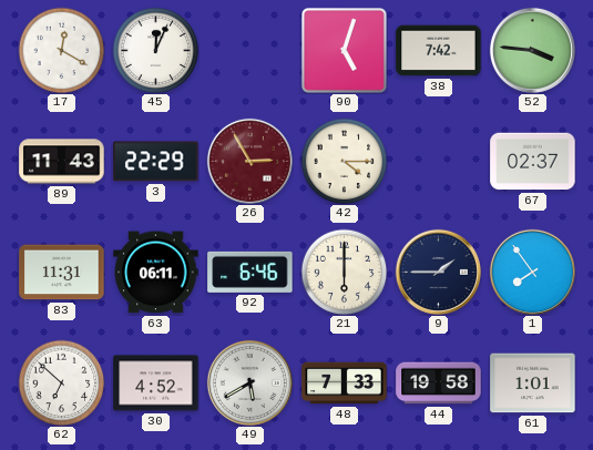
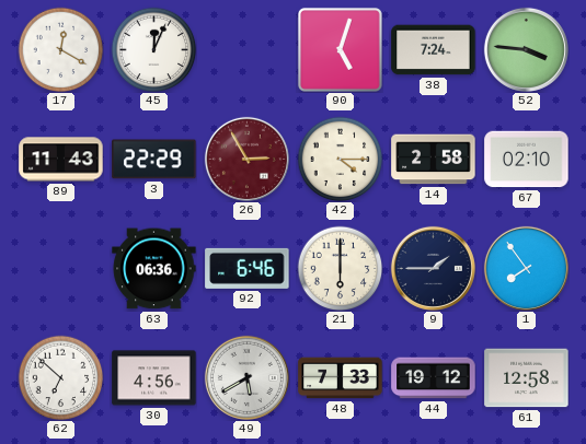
38: 7:42 -> 7:24
14: none -> 2:58
67: 02:37 -> 02:10
83: 11:31 -> none
63: 06:11 -> 06:36
30: 4:52 -> 4:56
44: 19:58 -> 19:12
61: 1:01 -> 12:58
